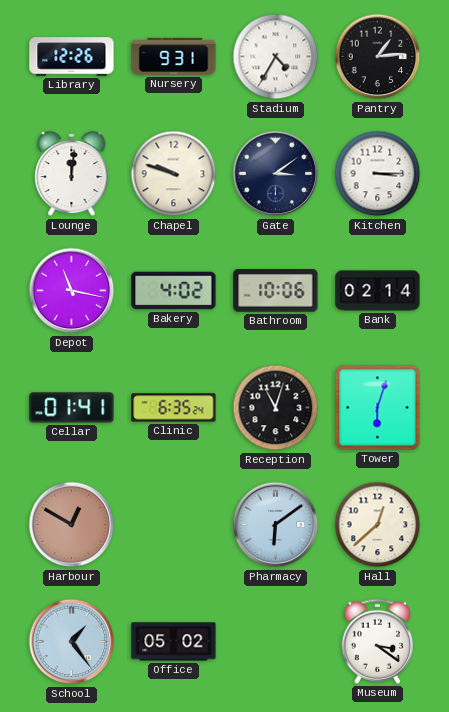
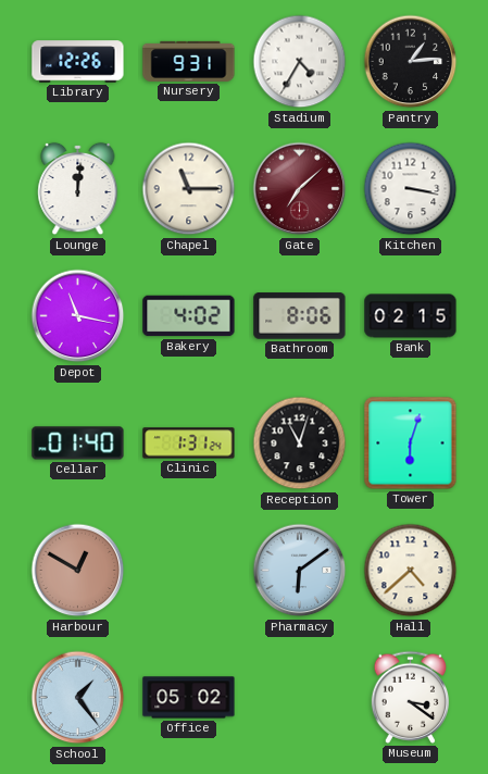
Chapel: 9:48 -> 11:15
Gate: 3:09 -> 7:08
Gate dial: navy -> burgundy
Kitchen: 3:15 -> 3:17
Bathroom: 10:06 -> 8:06
Bank: 02:14 -> 02:15
Cellar: 01:41 -> 01:40
Clinic: 6:35 -> 1:31
Hall: 12:38 -> 4:38
